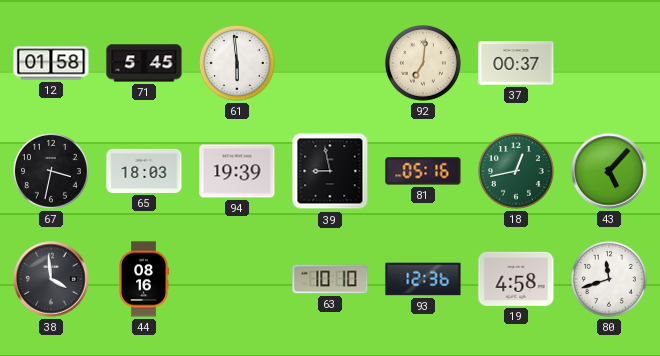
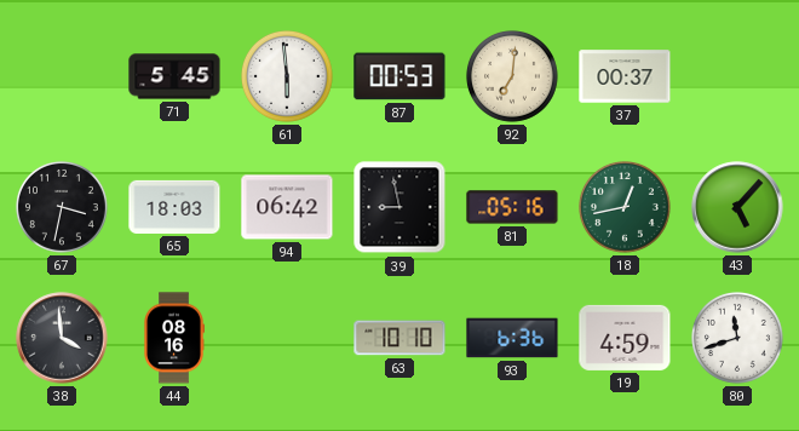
12: 01:58 -> none
87: none -> 00:53
94: 19:39 -> 06:42
93: 12:36 -> 6:36
19: 4:58 -> 4:59
